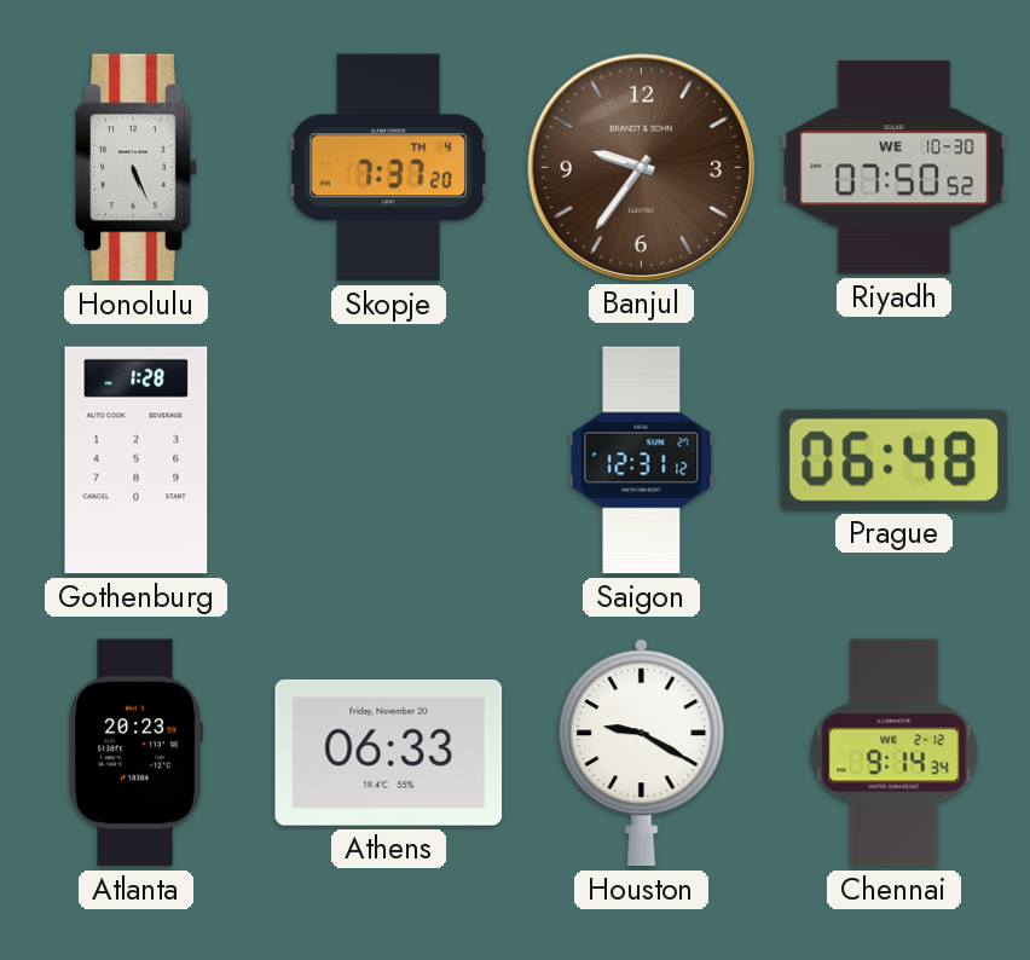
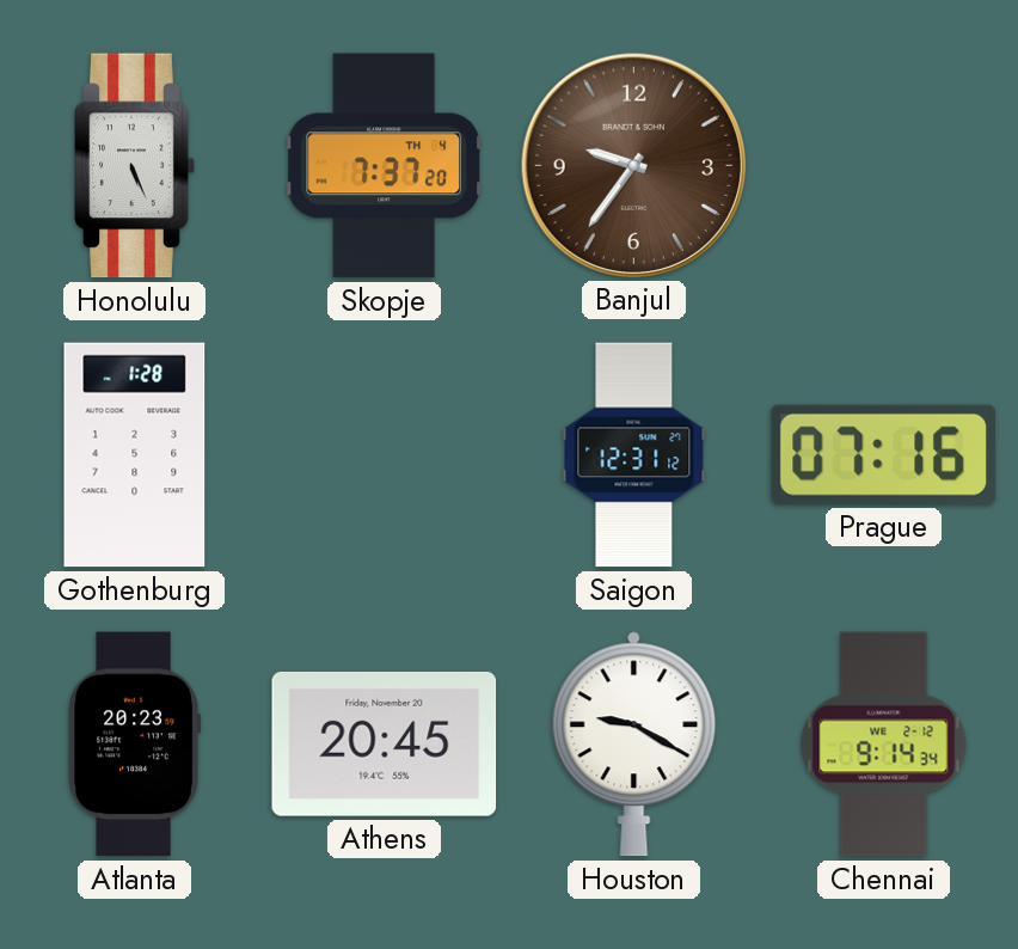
Riyadh: 07:50 -> none
Prague: 06:48 -> 07:16
Athens: 06:33 -> 20:45
